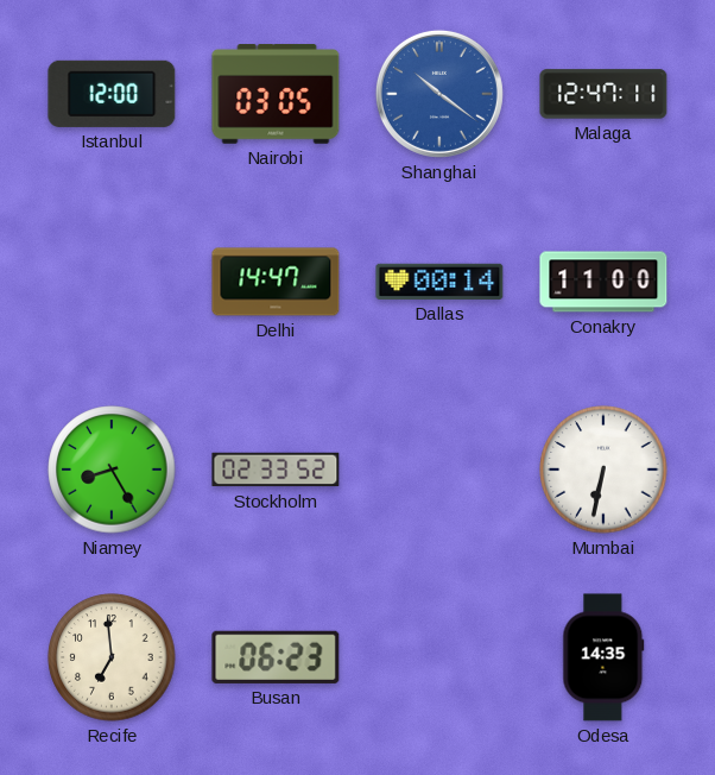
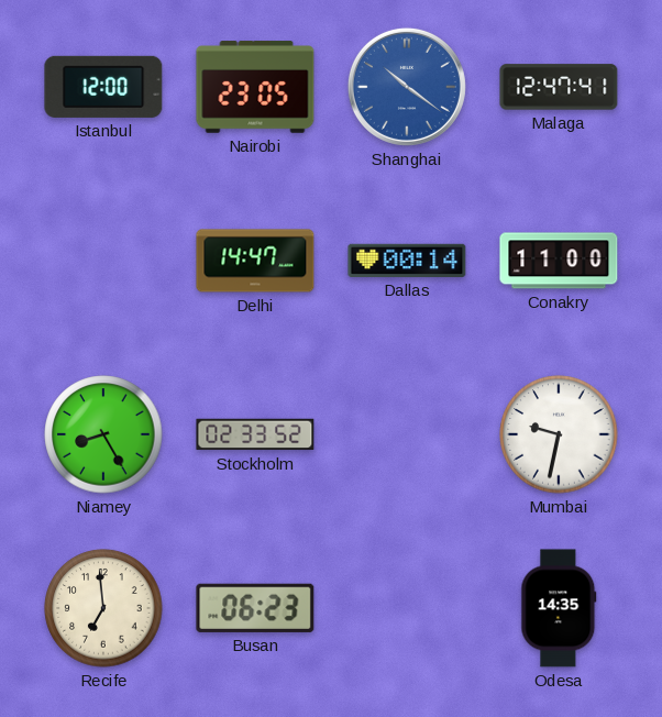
Nairobi: 03:05 -> 23:05
Malaga: 12:47:11 -> 12:47:41
Mumbai: 6:32 -> 9:32
